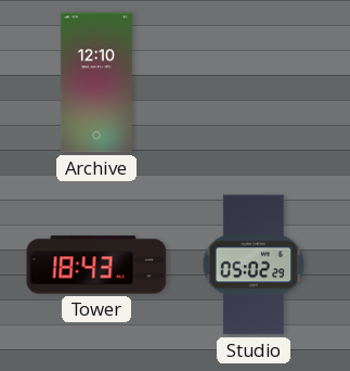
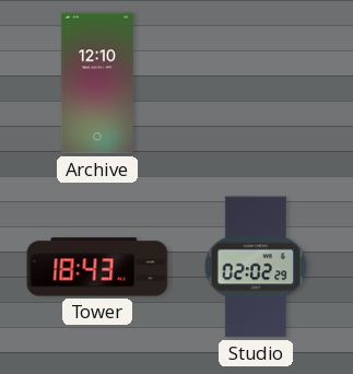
Studio: 05:02 -> 02:02
